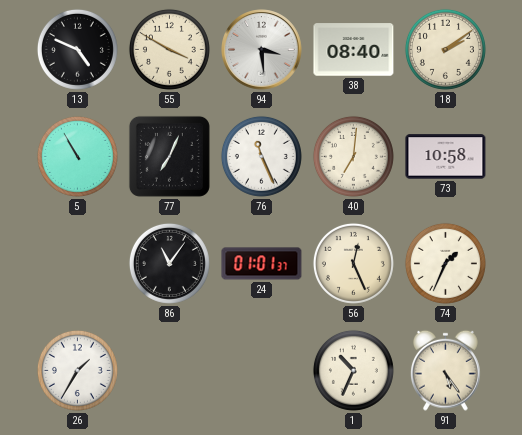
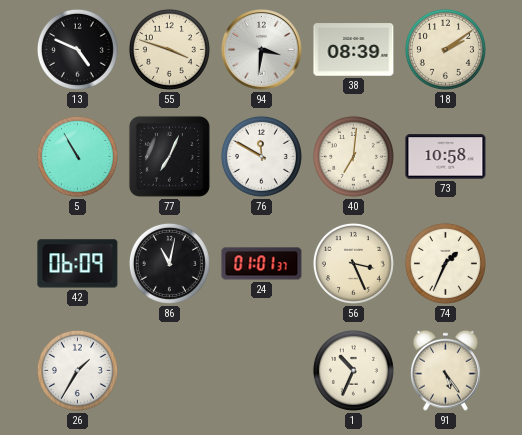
55: 3:50 -> 3:48
94: 3:29 -> 3:31
38: 08:40 -> 08:39
76: 11:26 -> 11:50
42: none -> 06:09
86: 11:06 -> 11:02
56: 12:26 -> 3:26
